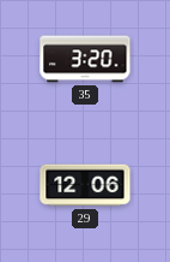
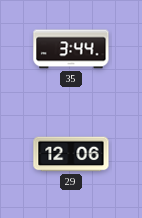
35: 3:20 -> 3:44
